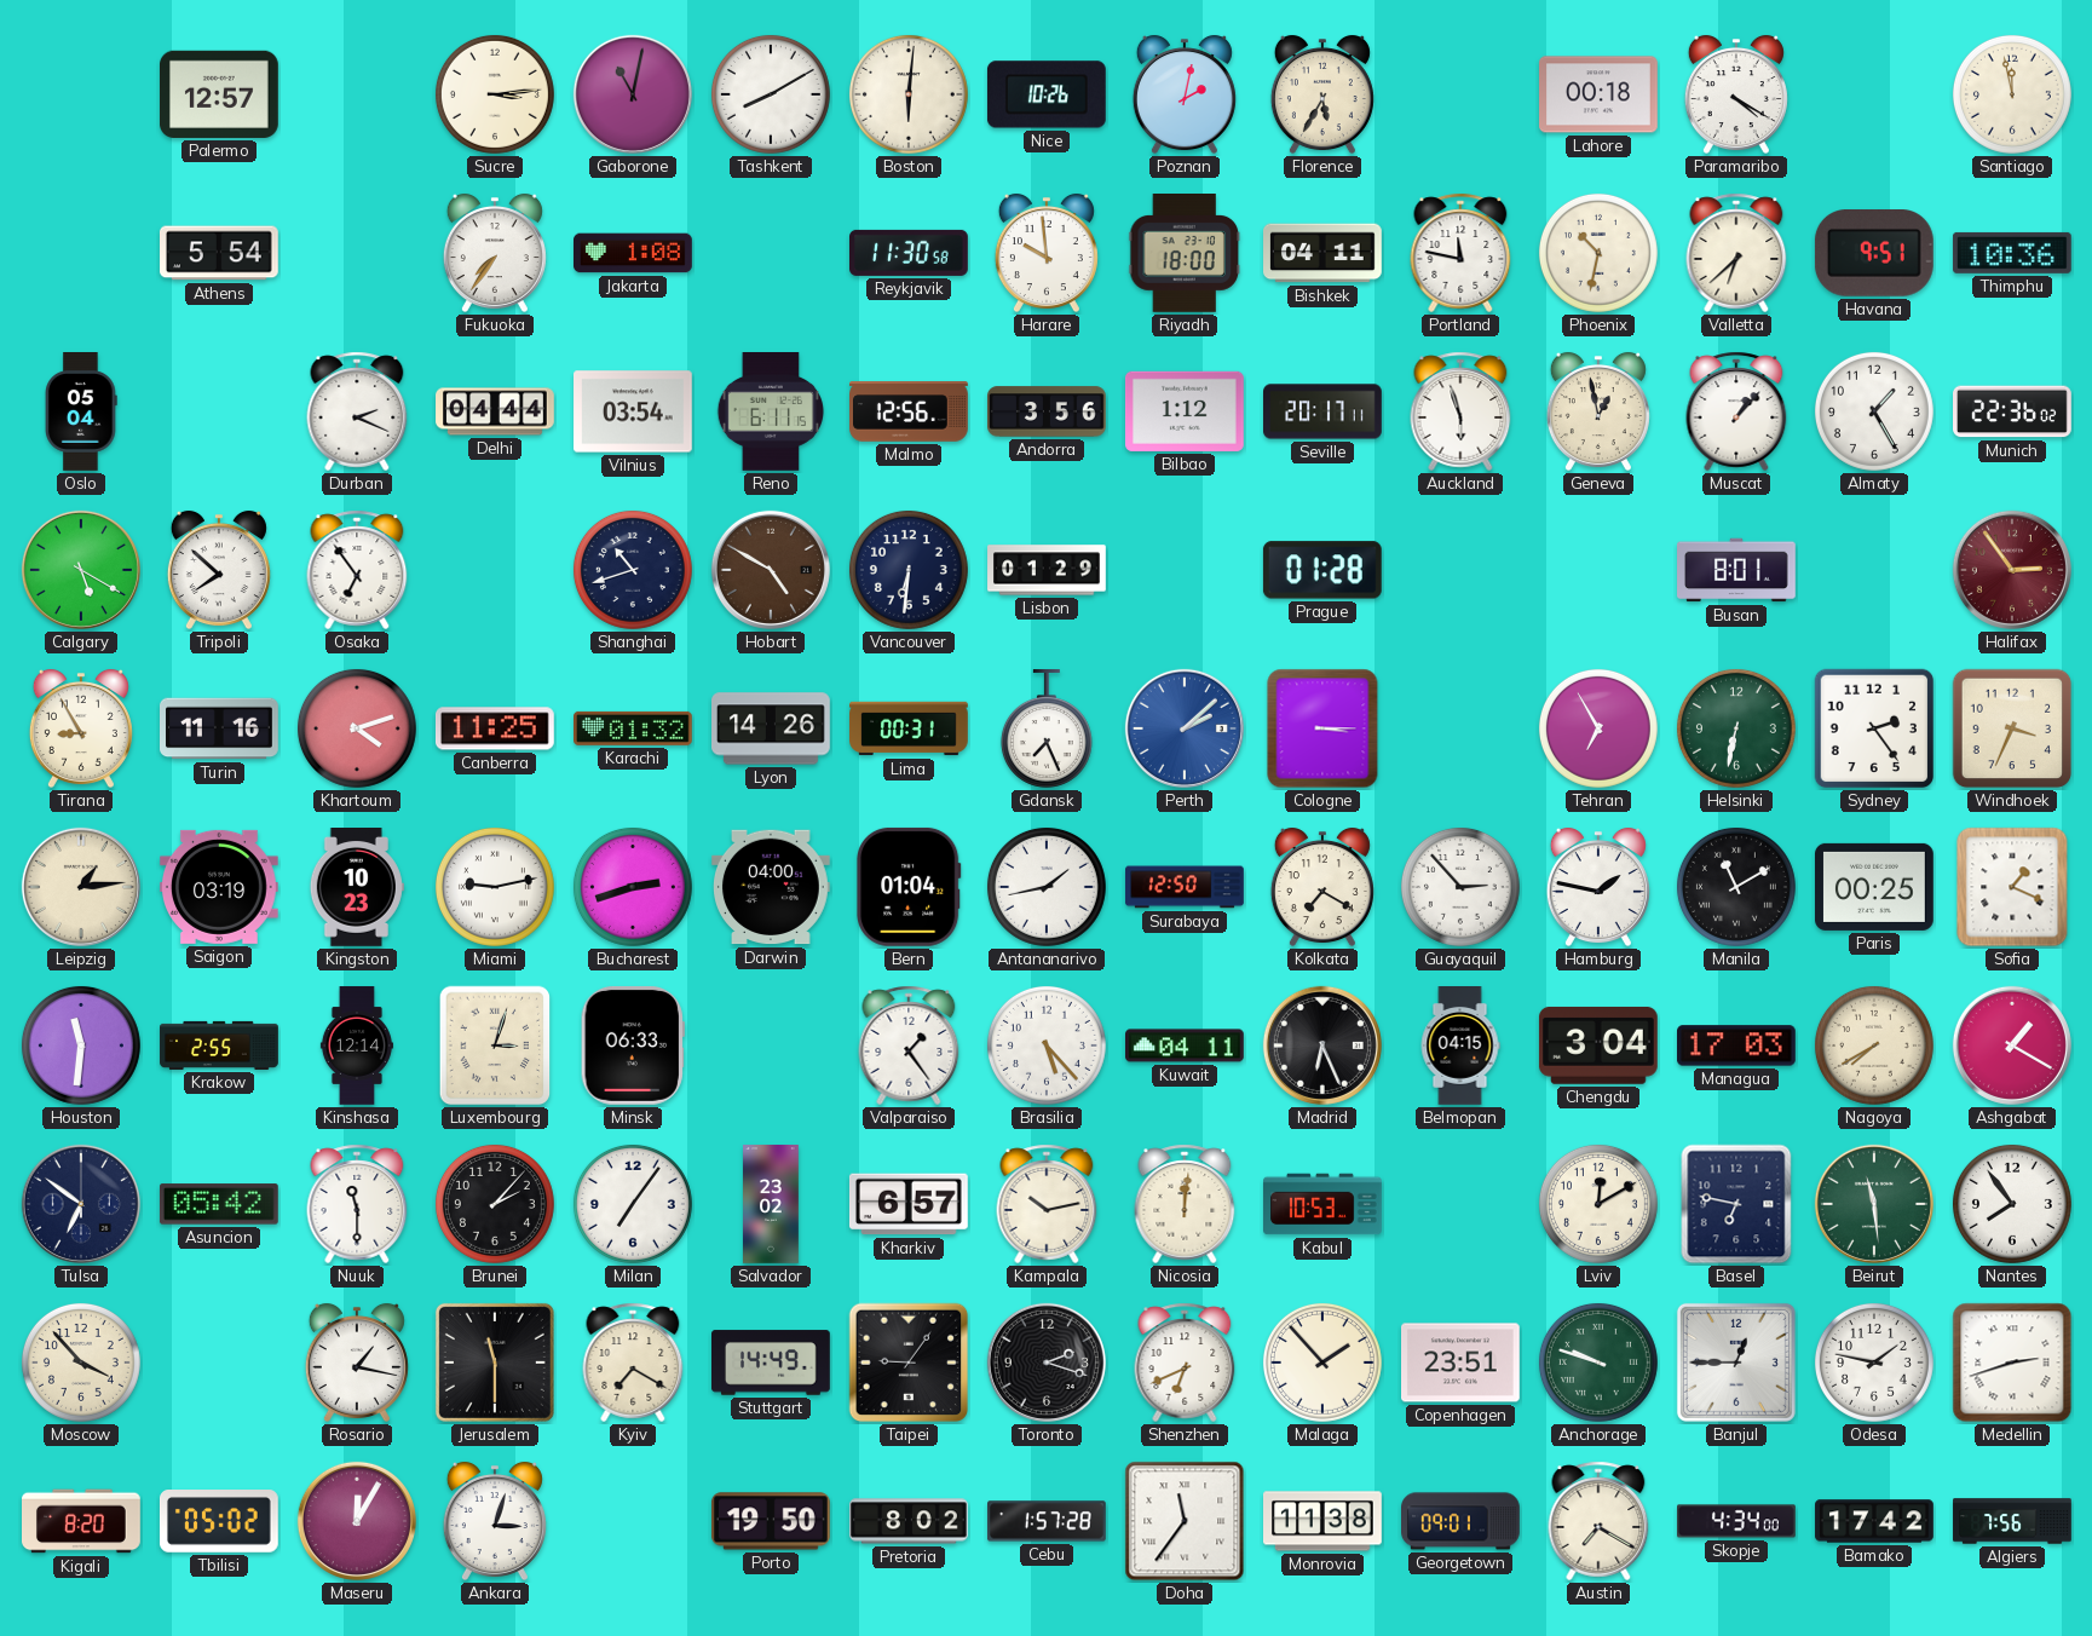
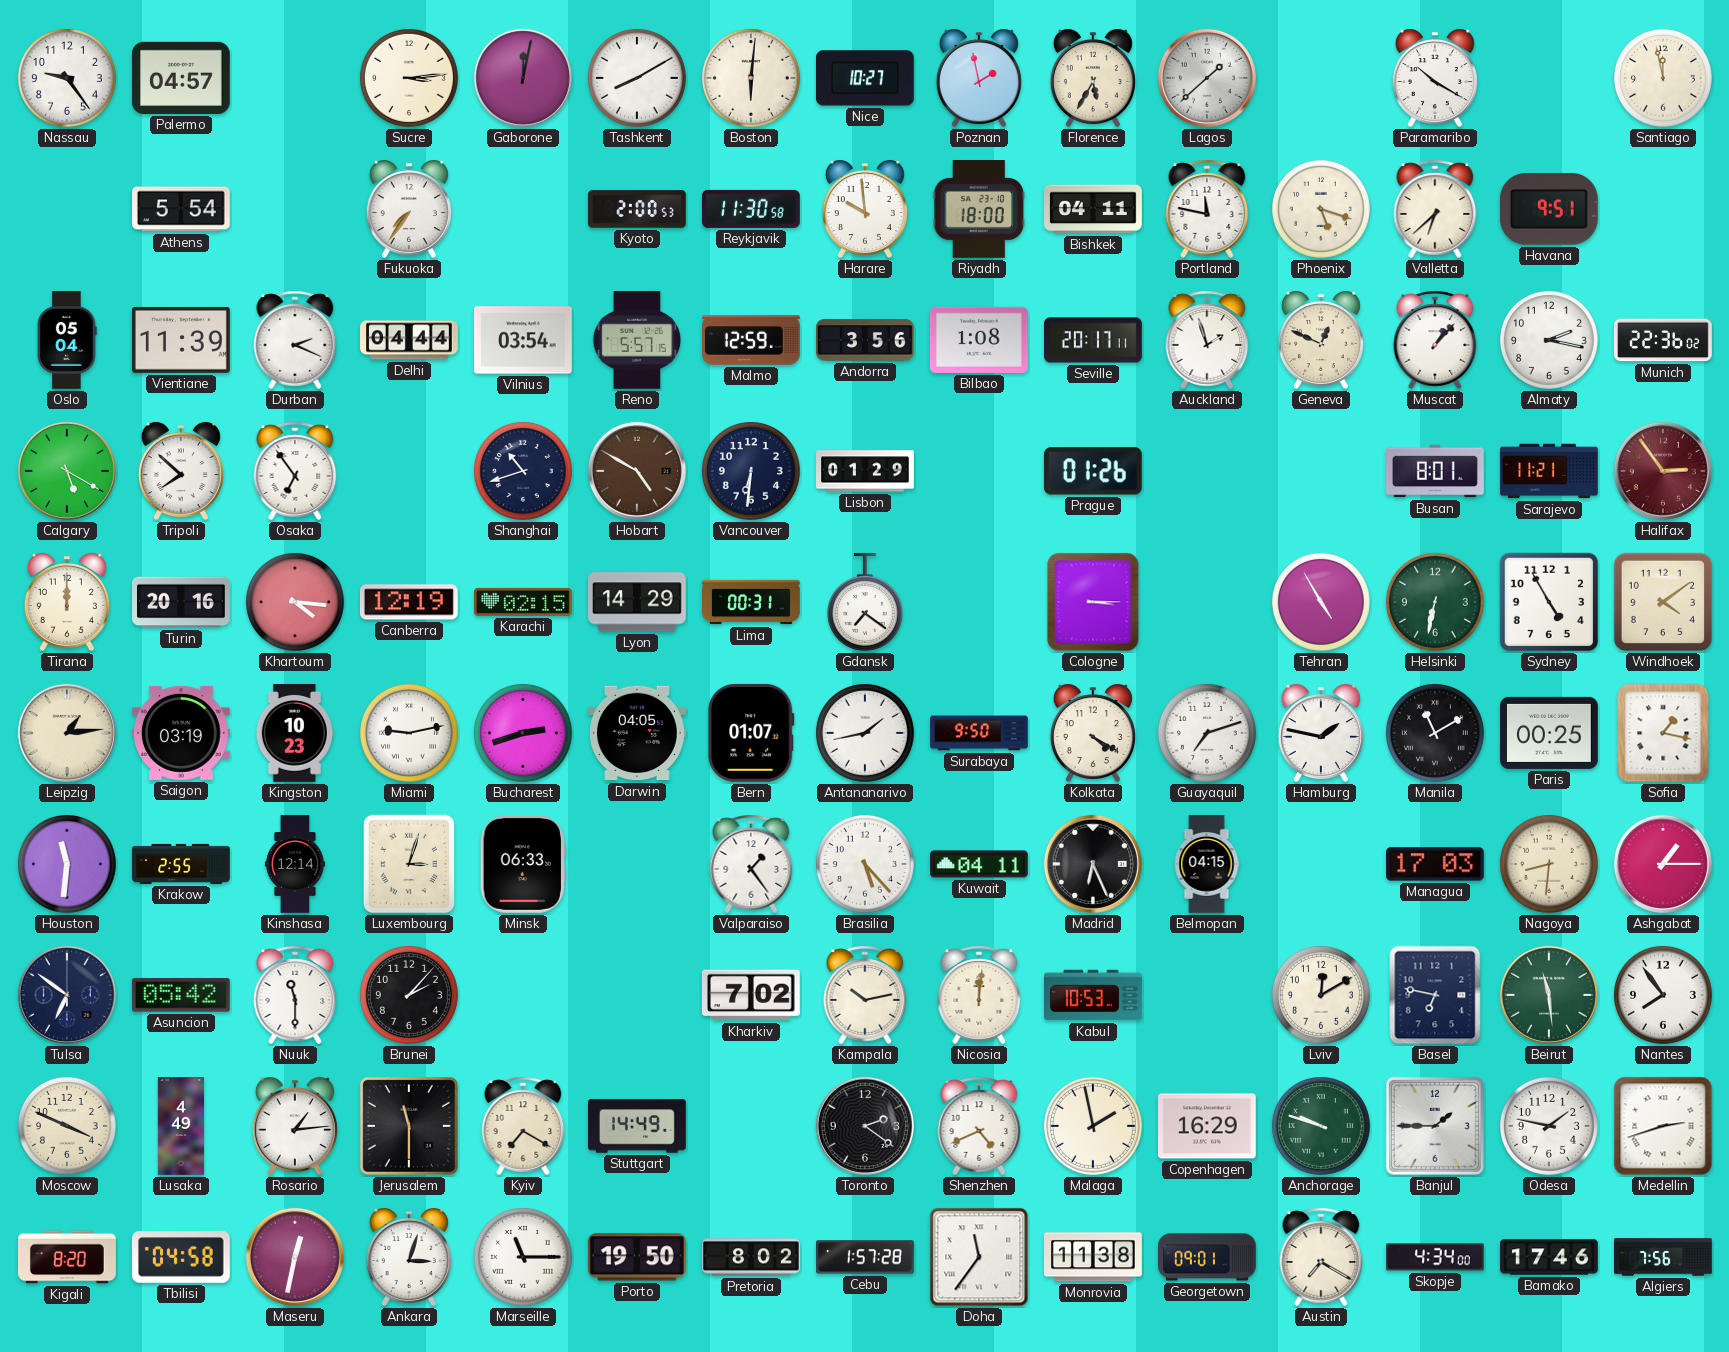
Nassau: none -> 9:24
Palermo: 12:57 -> 04:57
Gaborone: 11:02 -> 12:02
Nice: 10:26 -> 10:27
Poznan: 2:02 -> 1:58
Lagos: none -> 1:38
Lahore: 00:18 -> none
Paramaribo: 4:20 -> 10:20
Jakarta: 1:08 -> none
Kyoto: none -> 2:00
Phoenix: 10:32 -> 5:18
Thimphu: 10:36 -> none
Vientiane: none -> 11:39
Reno: 6:11 -> 5:57
Malmo: 12:56 -> 12:59
Bilbao: 1:12 -> 1:08
Auckland: 5:57 -> 1:57
Geneva: 12:58 -> 12:49
Almaty: 1:25 -> 2:17
Prague: 01:28 -> 01:26
Sarajevo: none -> 11:21
Tirana: 8:55 -> 12:00
Turin: 11:16 -> 20:16
Khartoum: 4:12 -> 4:16
Canberra: 11:25 -> 12:19
Karachi: 01:32 -> 02:15
Lyon: 14:26 -> 14:29
Gdansk: 7:26 -> 7:21
Perth: 2:08 -> none
Tehran: 6:55 -> 4:55
Sydney: 2:24 -> 4:55
Windhoek: 3:34 -> 4:09
Darwin: 04:00 -> 04:05
Bern: 01:04 -> 01:07
Surabaya: 12:50 -> 9:50
Kolkata: 7:20 -> 4:20
Guayaquil: 2:53 -> 7:12
Sofia: 1:19 -> 1:17
Chengdu: 3:04 -> none
Nagoya: 7:40 -> 8:31
Ashgabat: 1:20 -> 1:15
Milan: 7:06 -> none
Salvador: 23:02 -> none
Kharkiv: 6:57 -> 7:02
Moscow: 3:53 -> 3:49
Lusaka: none -> 4:49
Rosario: 1:17 -> 1:14
Taipei: 9:06 -> none
Toronto: 2:18 -> 2:21
Shenzhen: 6:41 -> 4:41
Malaga: 1:53 -> 1:58
Copenhagen: 23:51 -> 16:29
Banjul: 12:45 -> 1:45
Tbilisi: 05:02 -> 04:58
Maseru: 12:05 -> 12:32
Marseille: none -> 11:15
Bamako: 17:42 -> 17:46
